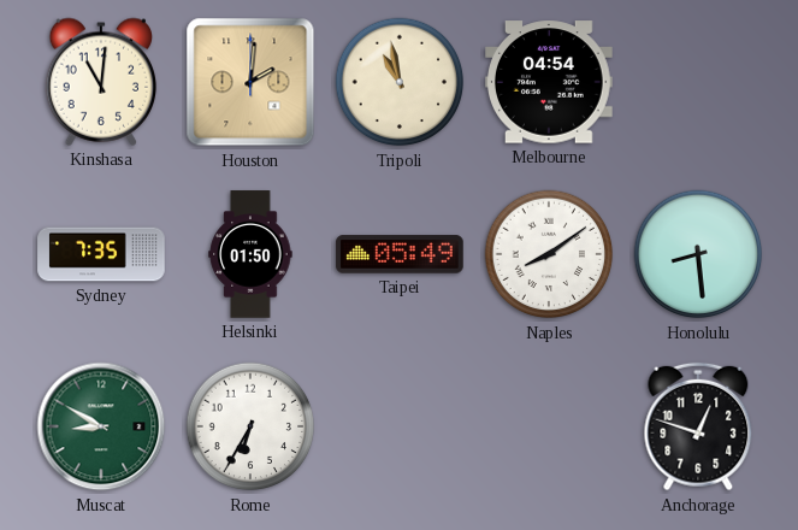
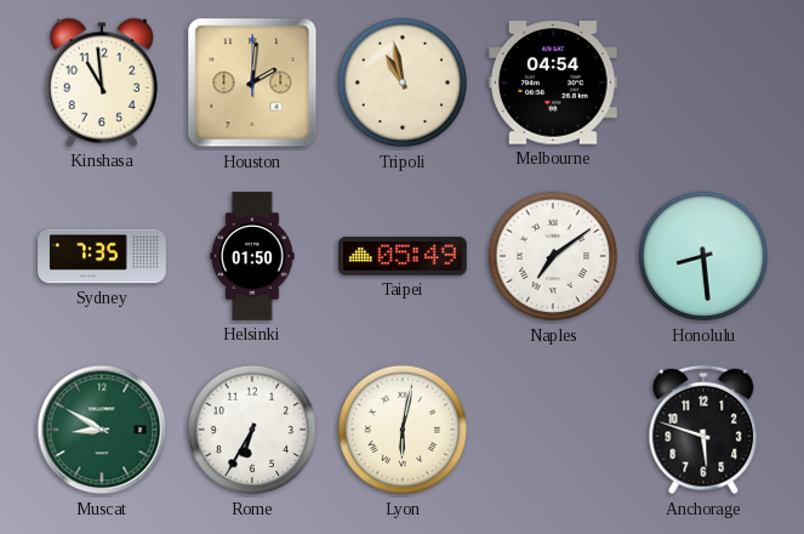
Kinshasa: 11:01 -> 10:59
Naples: 8:09 -> 7:09
Lyon: none -> 6:02
Anchorage: 12:48 -> 5:48
